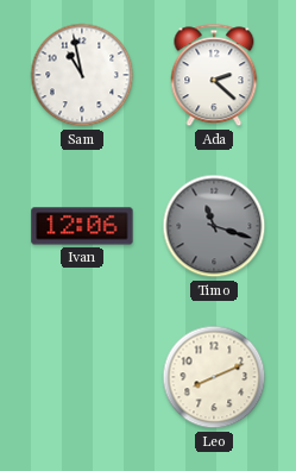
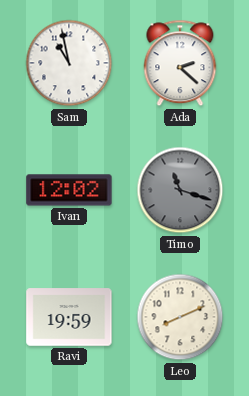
Ivan: 12:06 -> 12:02
Ravi: none -> 19:59
